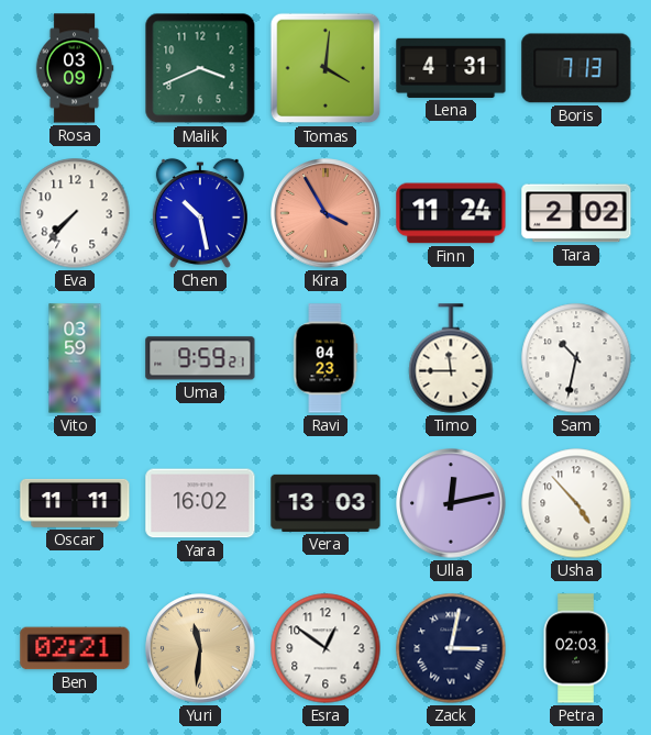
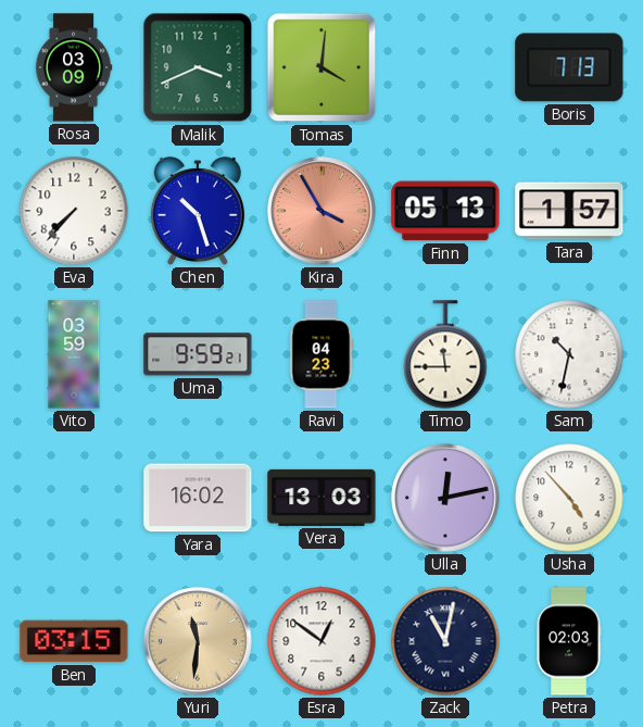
Lena: 4:31 -> none
Chen: 10:28 -> 10:27
Finn: 11:24 -> 05:13
Tara: 2:02 -> 1:57
Oscar: 11:11 -> none
Ben: 02:21 -> 03:15
Zack: 3:02 -> 11:02
